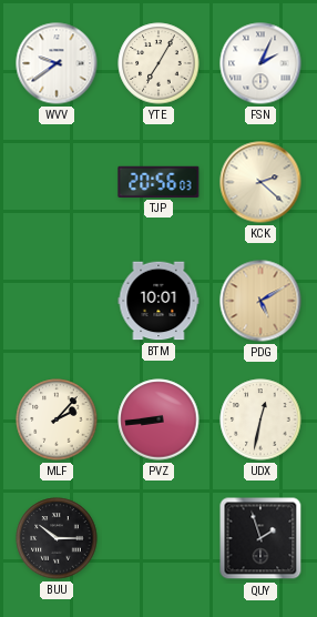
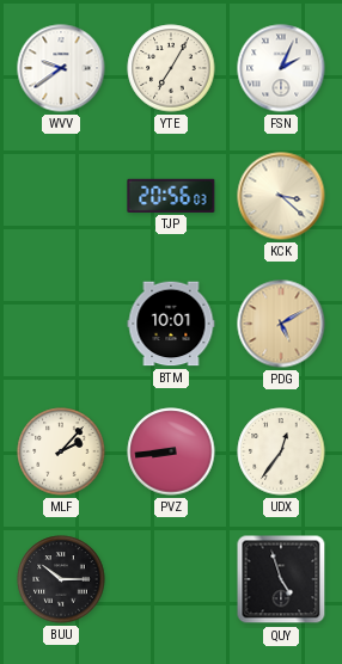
KCK: 2:22 -> 3:22
UDX: 12:32 -> 12:36
QUY: 1:57 -> 4:57
